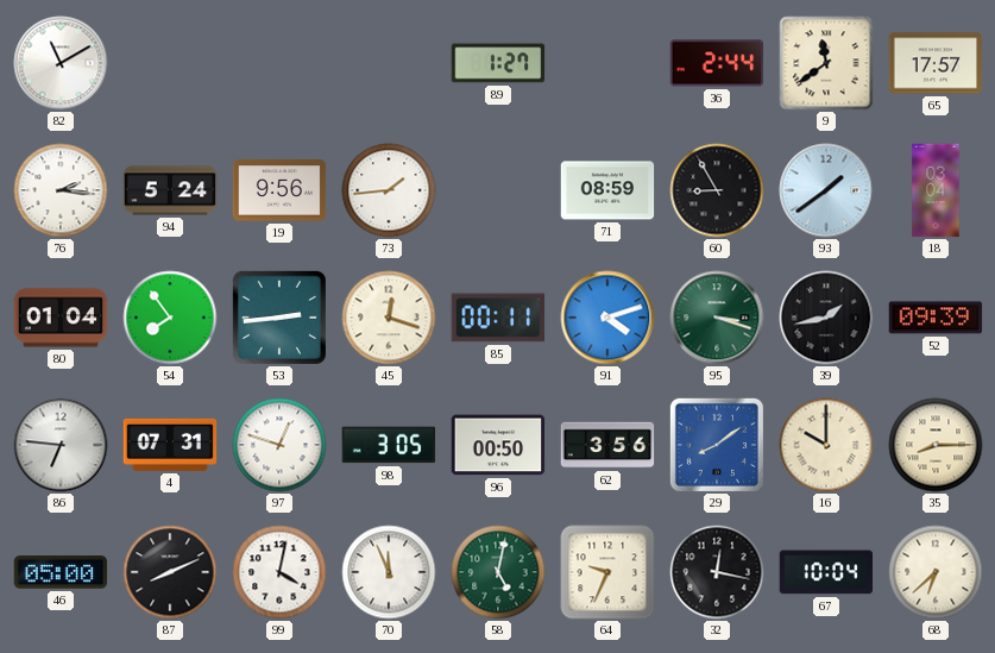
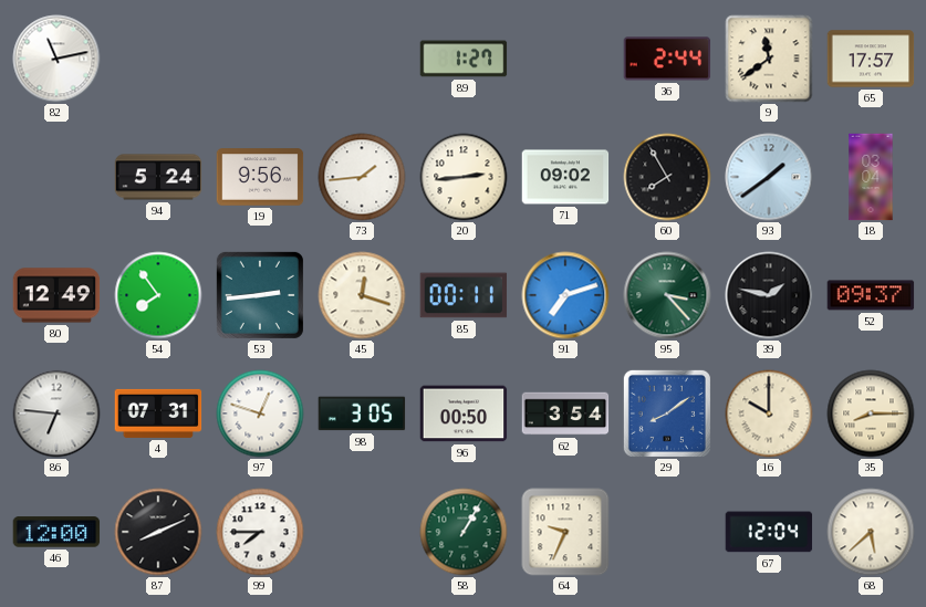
82: 11:10 -> 11:13
76: 2:16 -> none
20: none -> 2:44
71: 08:59 -> 09:02
60: 8:55 -> 7:55
80: 01:04 -> 12:49
91: 4:12 -> 7:12
95: 3:18 -> 3:23
39: 1:43 -> 1:47
52: 09:39 -> 09:37
62: 3:56 -> 3:54
46: 05:00 -> 12:00
99: 4:02 -> 7:45
70: 11:56 -> none
58: 5:02 -> 1:05
32: 12:17 -> none
67: 10:04 -> 12:04
68: 6:38 -> 5:38
